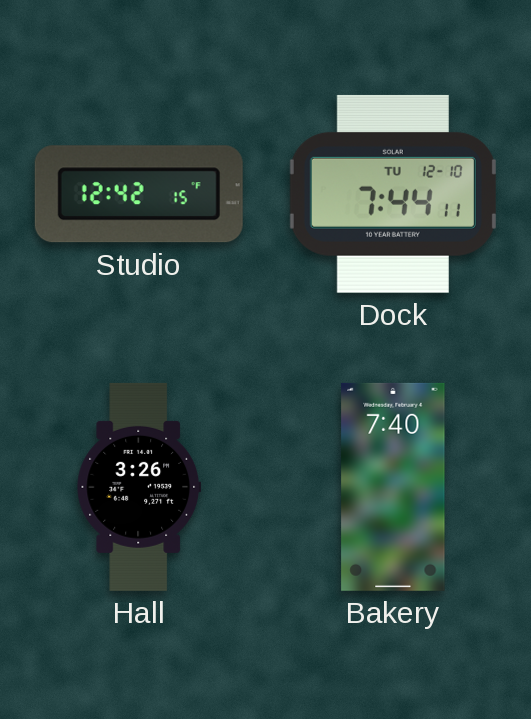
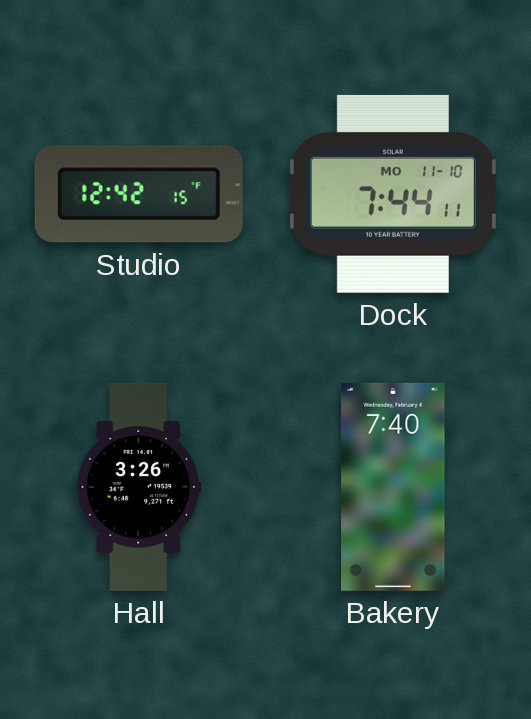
Dock date: TU 12-10 -> MO 11-10
